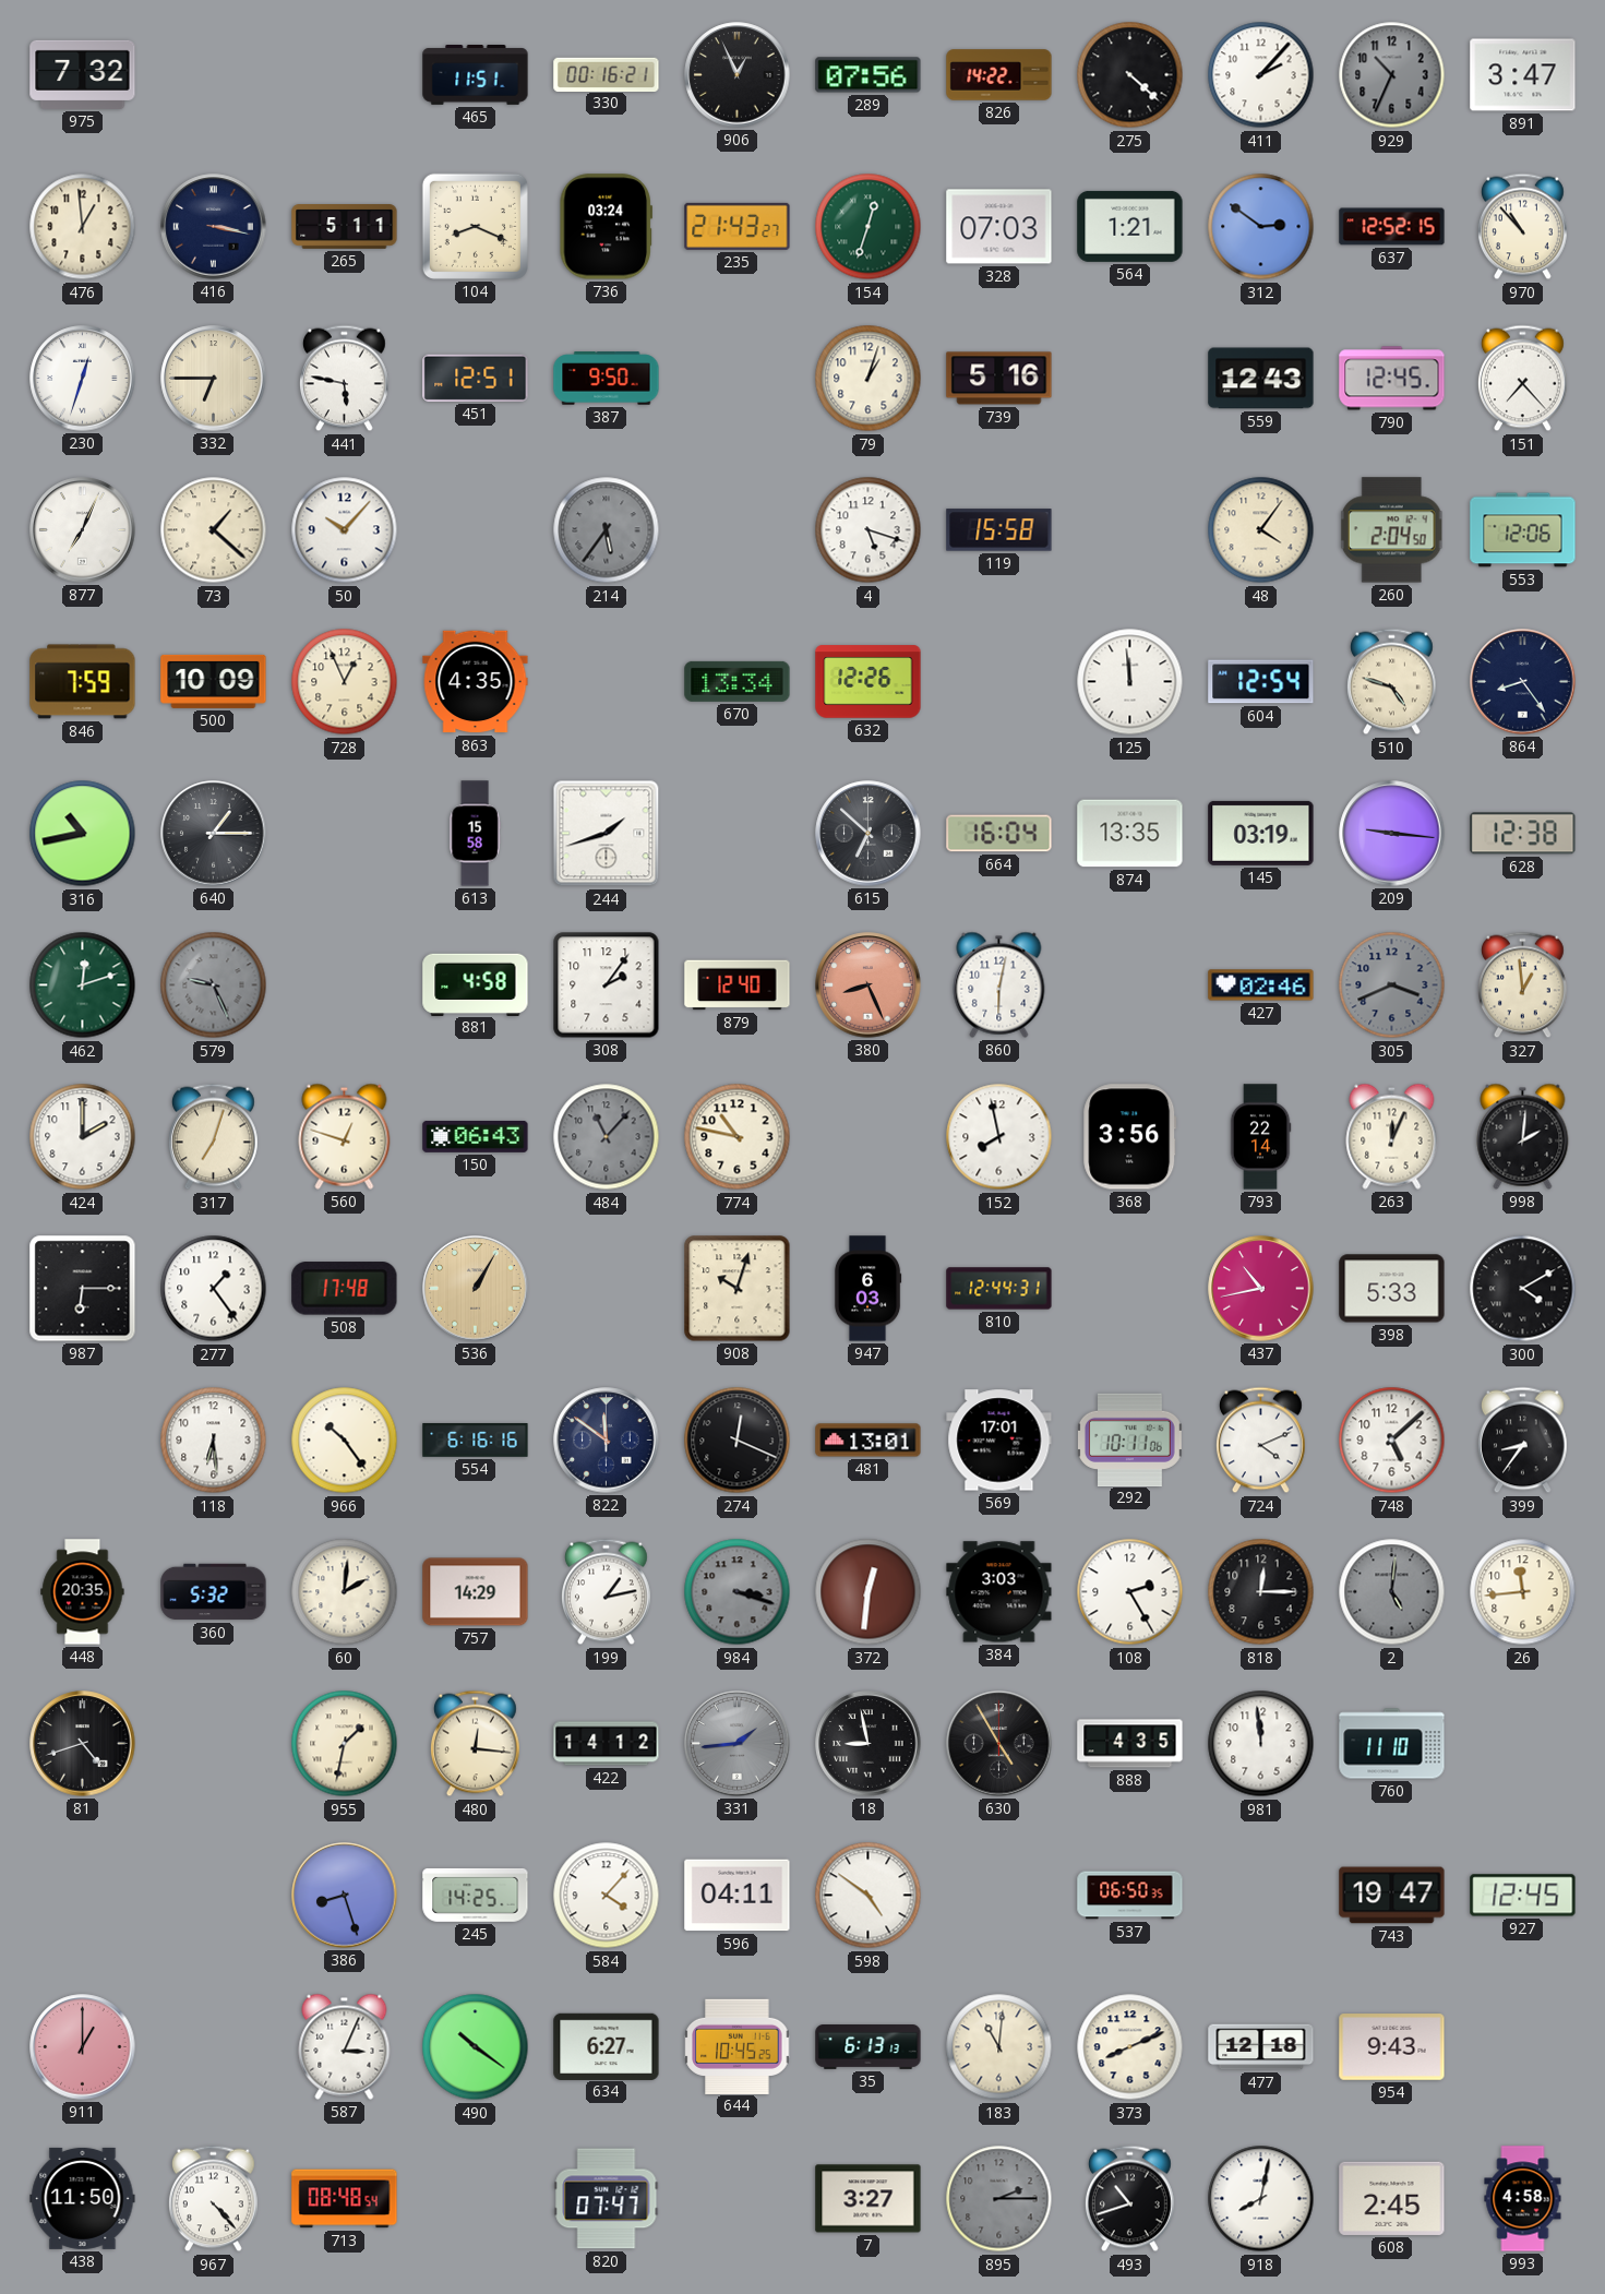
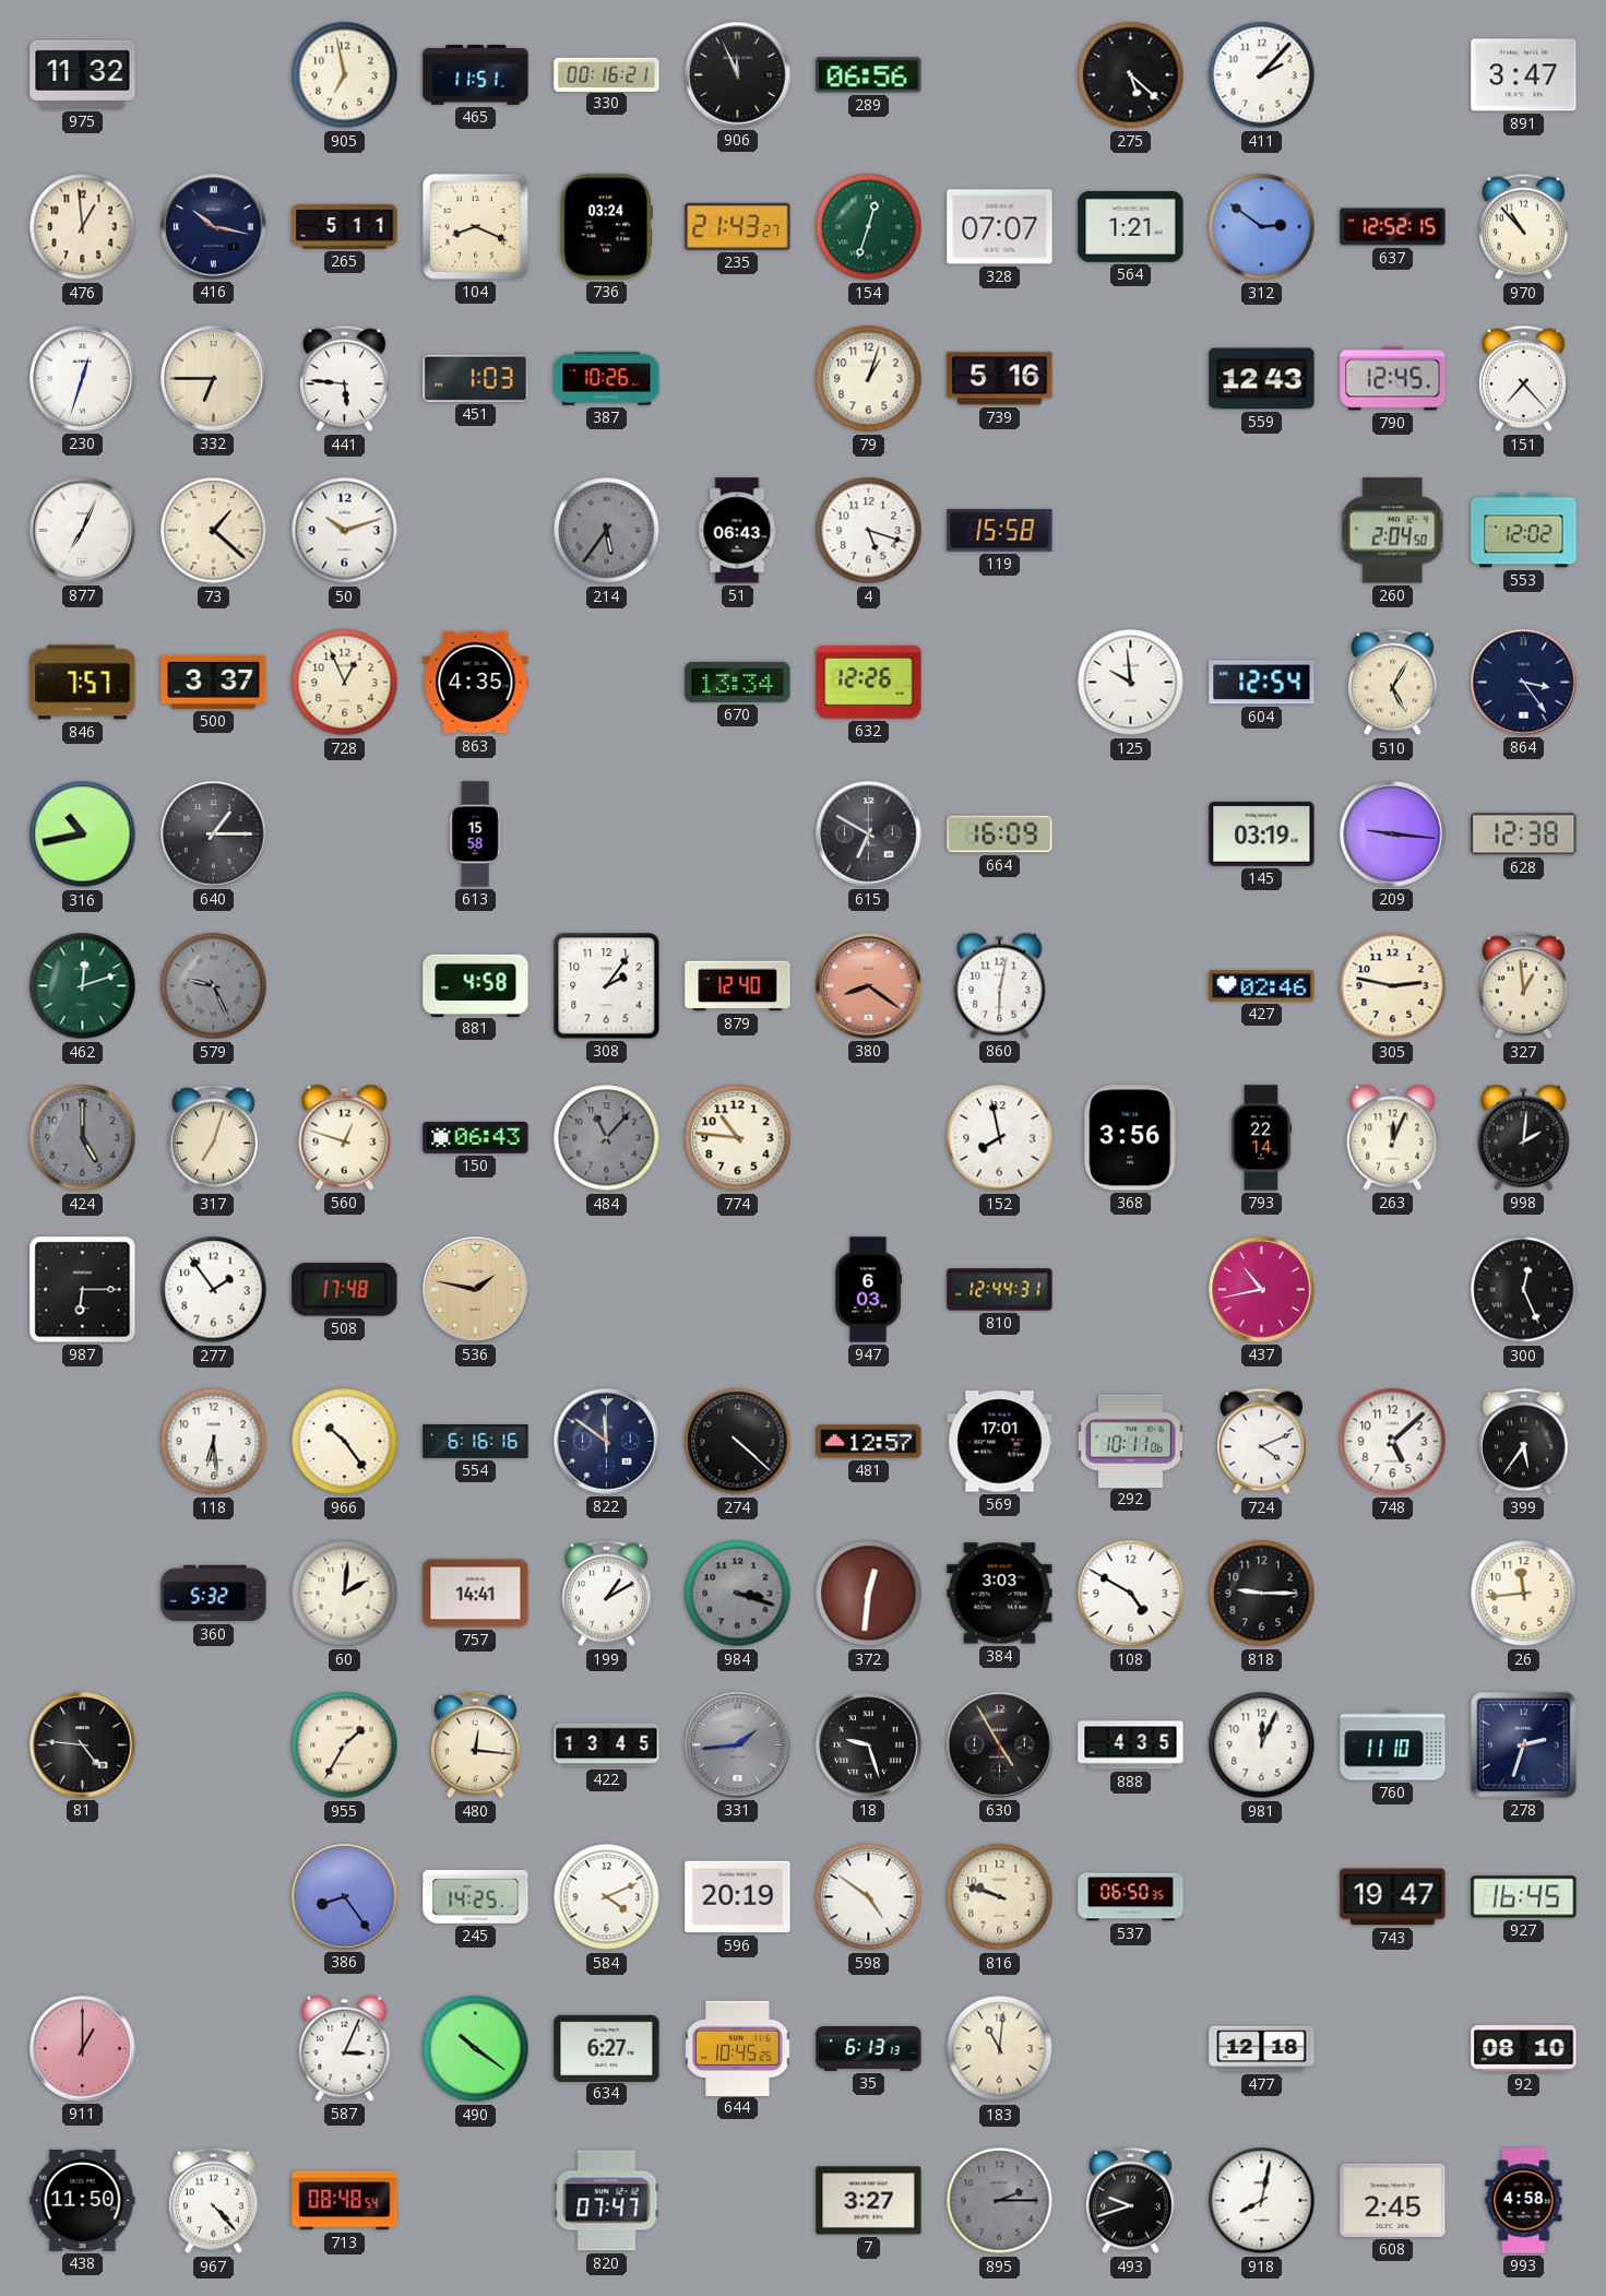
975: 7:32 -> 11:32
905: none -> 6:58
906: 12:56 -> 11:56
289: 07:56 -> 06:56
826: 14:22 -> none
275: 4:22 -> 5:22
929: 10:34 -> none
416: 3:17 -> 10:17
328: 07:03 -> 07:07
441: 5:47 -> 5:46
451: 12:51 -> 1:03
387: 9:50 -> 10:26
50: 10:07 -> 10:12
51: none -> 06:43
48: 4:06 -> none
553: 12:06 -> 12:02
846: 7:59 -> 7:57
500: 10:09 -> 3:37
125: 11:59 -> 9:59
510: 4:48 -> 5:05
864: 8:24 -> 3:24
244: 1:42 -> none
615: 6:52 -> 6:50
664: 16:04 -> 16:09
874: 13:35 -> none
380: 8:26 -> 8:21
305: 3:41 -> 2:47
305 dial: grey -> cream
424: 2:00 -> 5:00
424 dial: white -> grey
774: 10:47 -> 10:46
277: 1:24 -> 1:54
536: 1:05 -> 1:47
908: 10:03 -> none
398: 5:33 -> none
300: 4:10 -> 12:26
274: 12:19 -> 4:22
481: 13:01 -> 12:57
399: 8:36 -> 5:36
448: 20:35 -> none
757: 14:29 -> 14:41
199: 1:13 -> 1:10
108: 2:25 -> 4:50
818: 12:15 -> 9:15
2: 5:01 -> none
81: 4:42 -> 4:46
955: 1:32 -> 1:35
422: 14:12 -> 13:45
18: 8:58 -> 9:27
981: 11:59 -> 12:04
278: none -> 2:33
386: 8:27 -> 8:24
584: 4:07 -> 4:11
596: 04:11 -> 20:19
816: none -> 9:48
927: 12:45 -> 16:45
373: 8:11 -> none
954: 9:43 -> none
92: none -> 08:10
493: 10:42 -> 9:42
